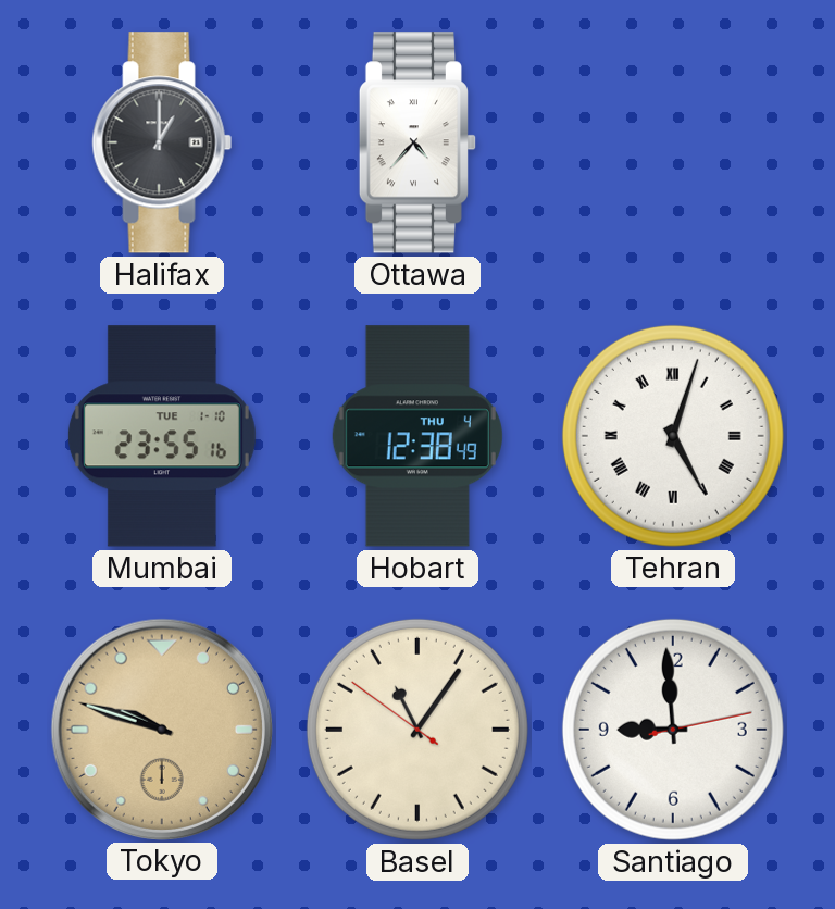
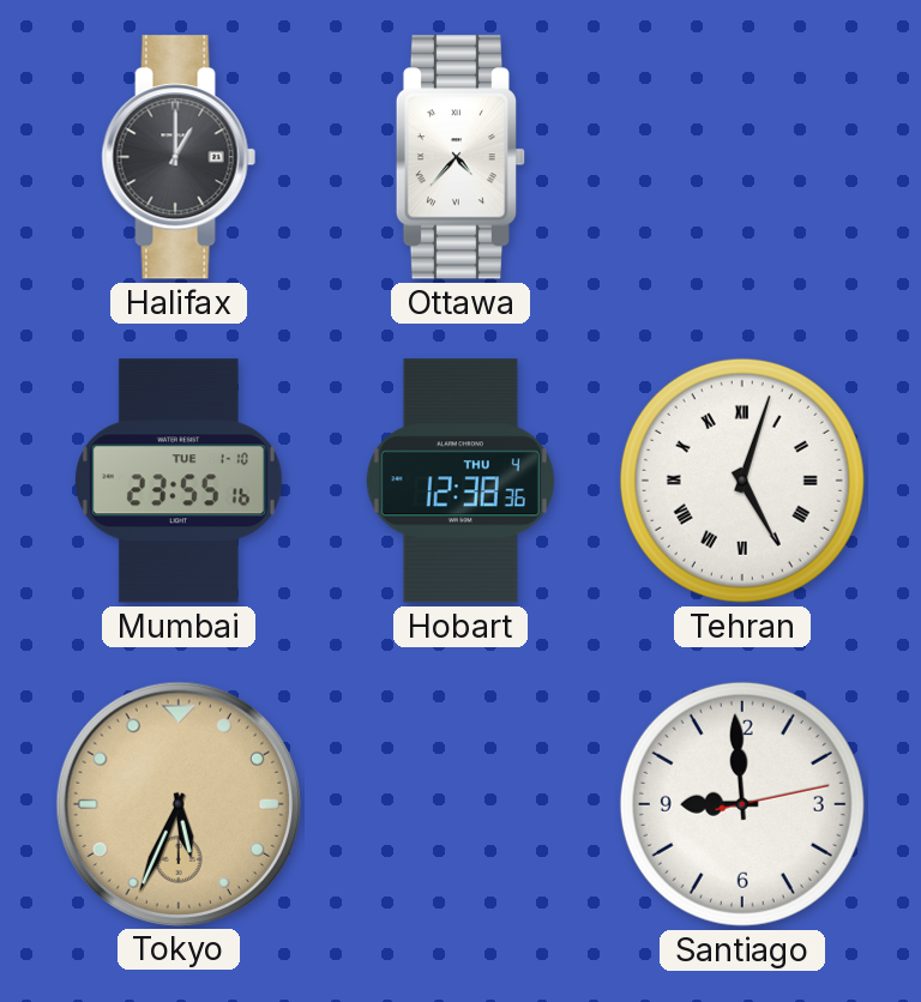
Hobart: 12:38:49 -> 12:38:36
Tokyo: 9:48 -> 5:34
Basel: 11:05 -> none
